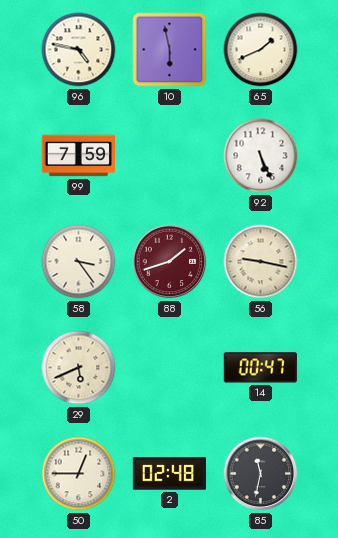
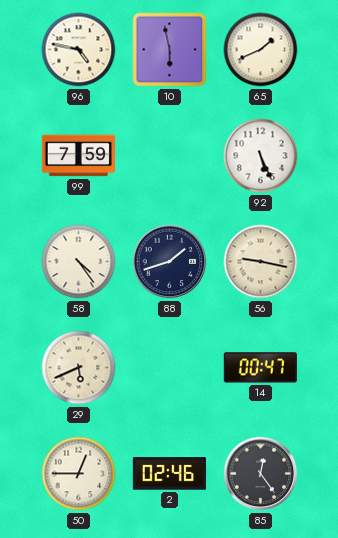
58: 3:24 -> 4:24
88 dial: burgundy -> navy
2: 02:48 -> 02:46
85: 11:32 -> 12:24
